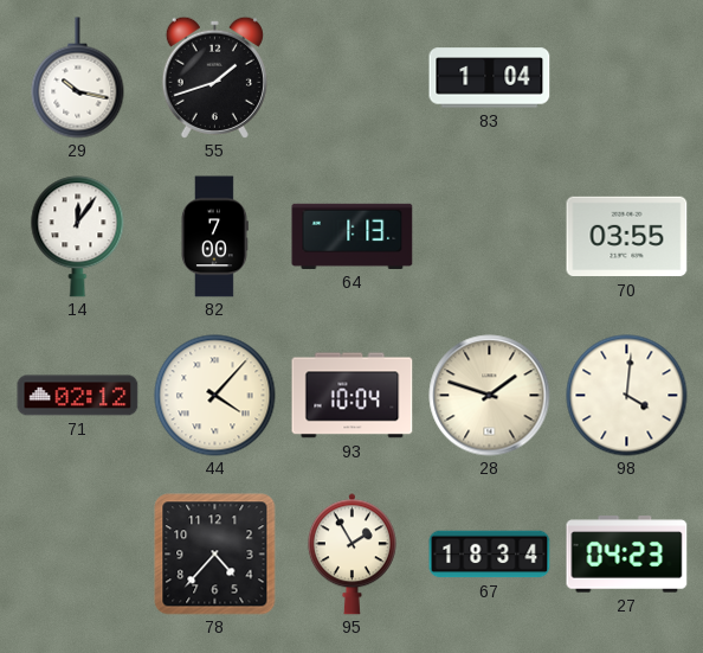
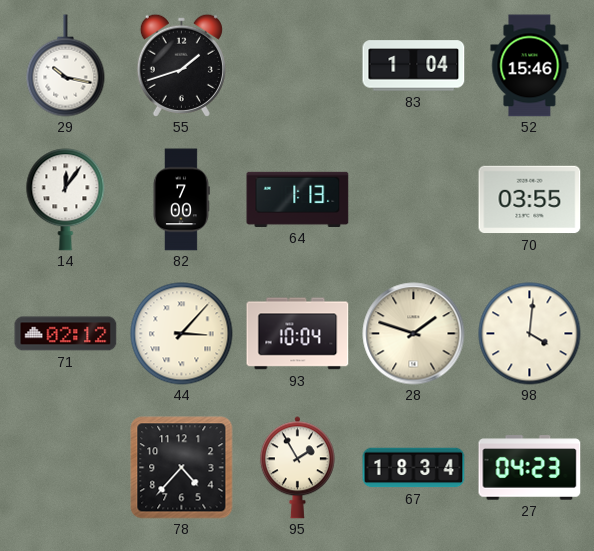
52: none -> 15:46
44: 4:07 -> 3:07
